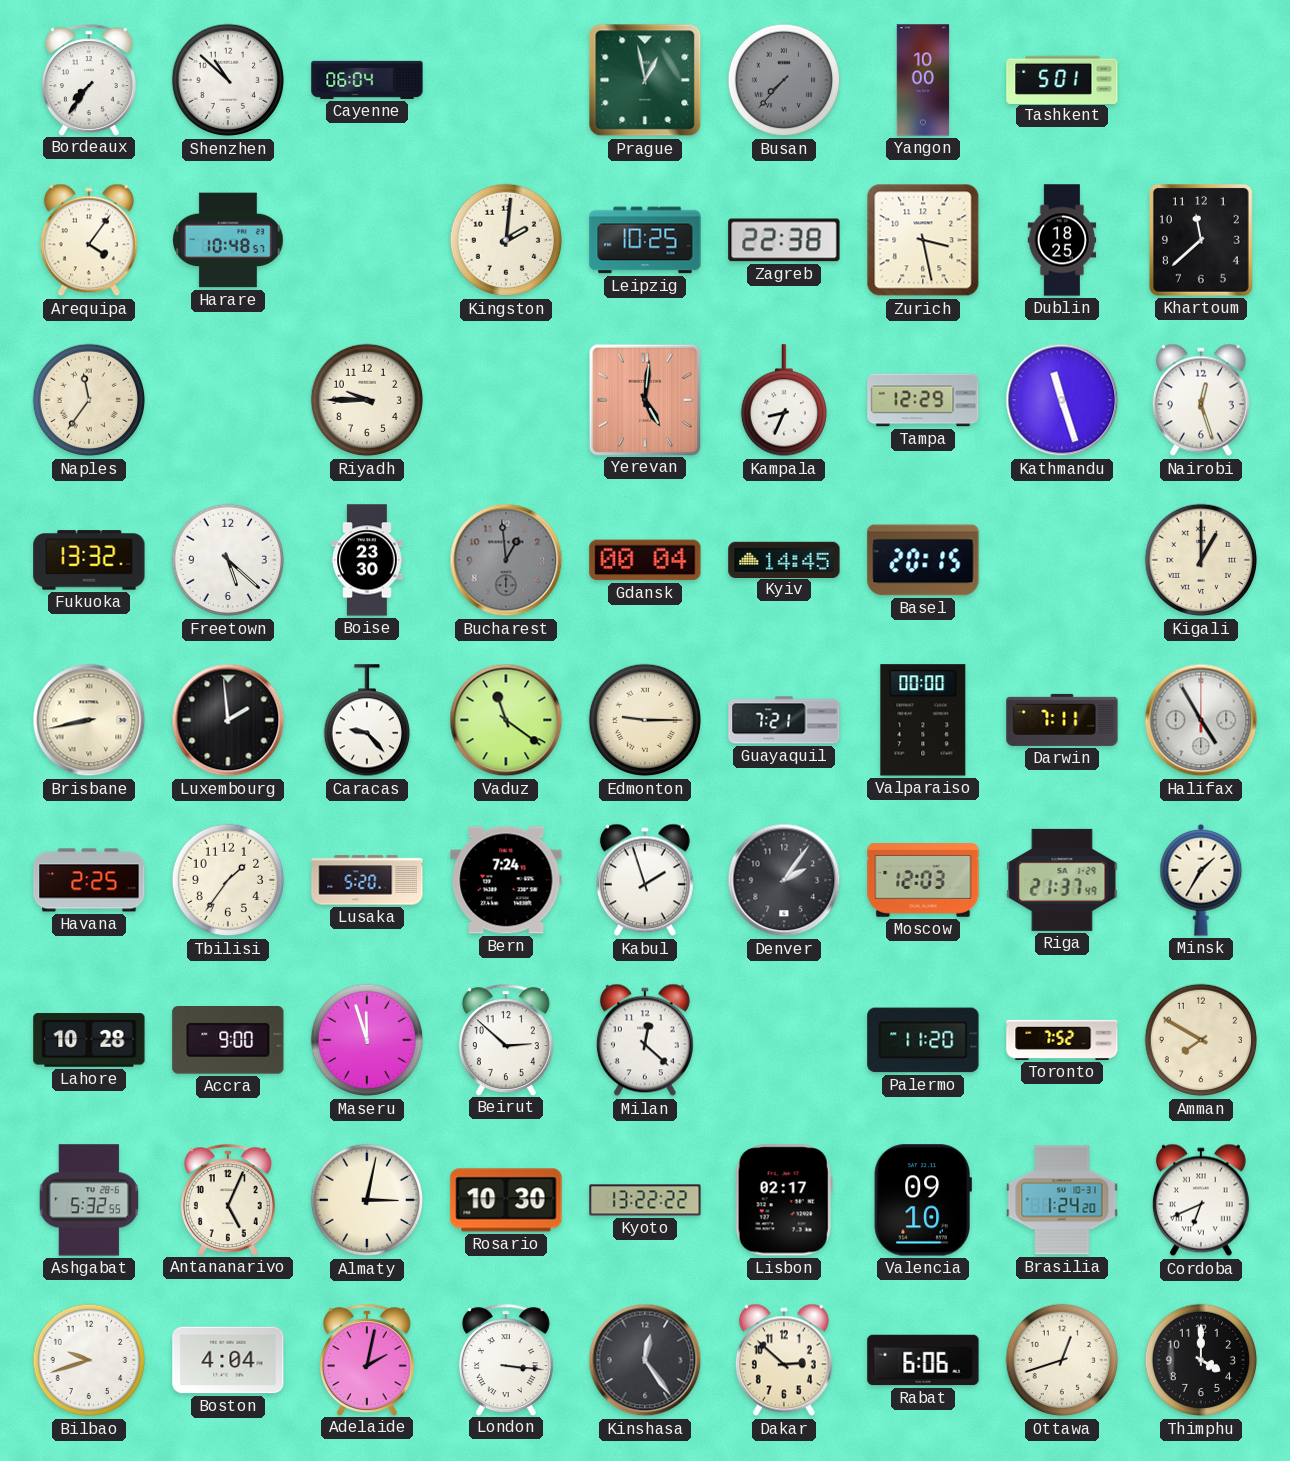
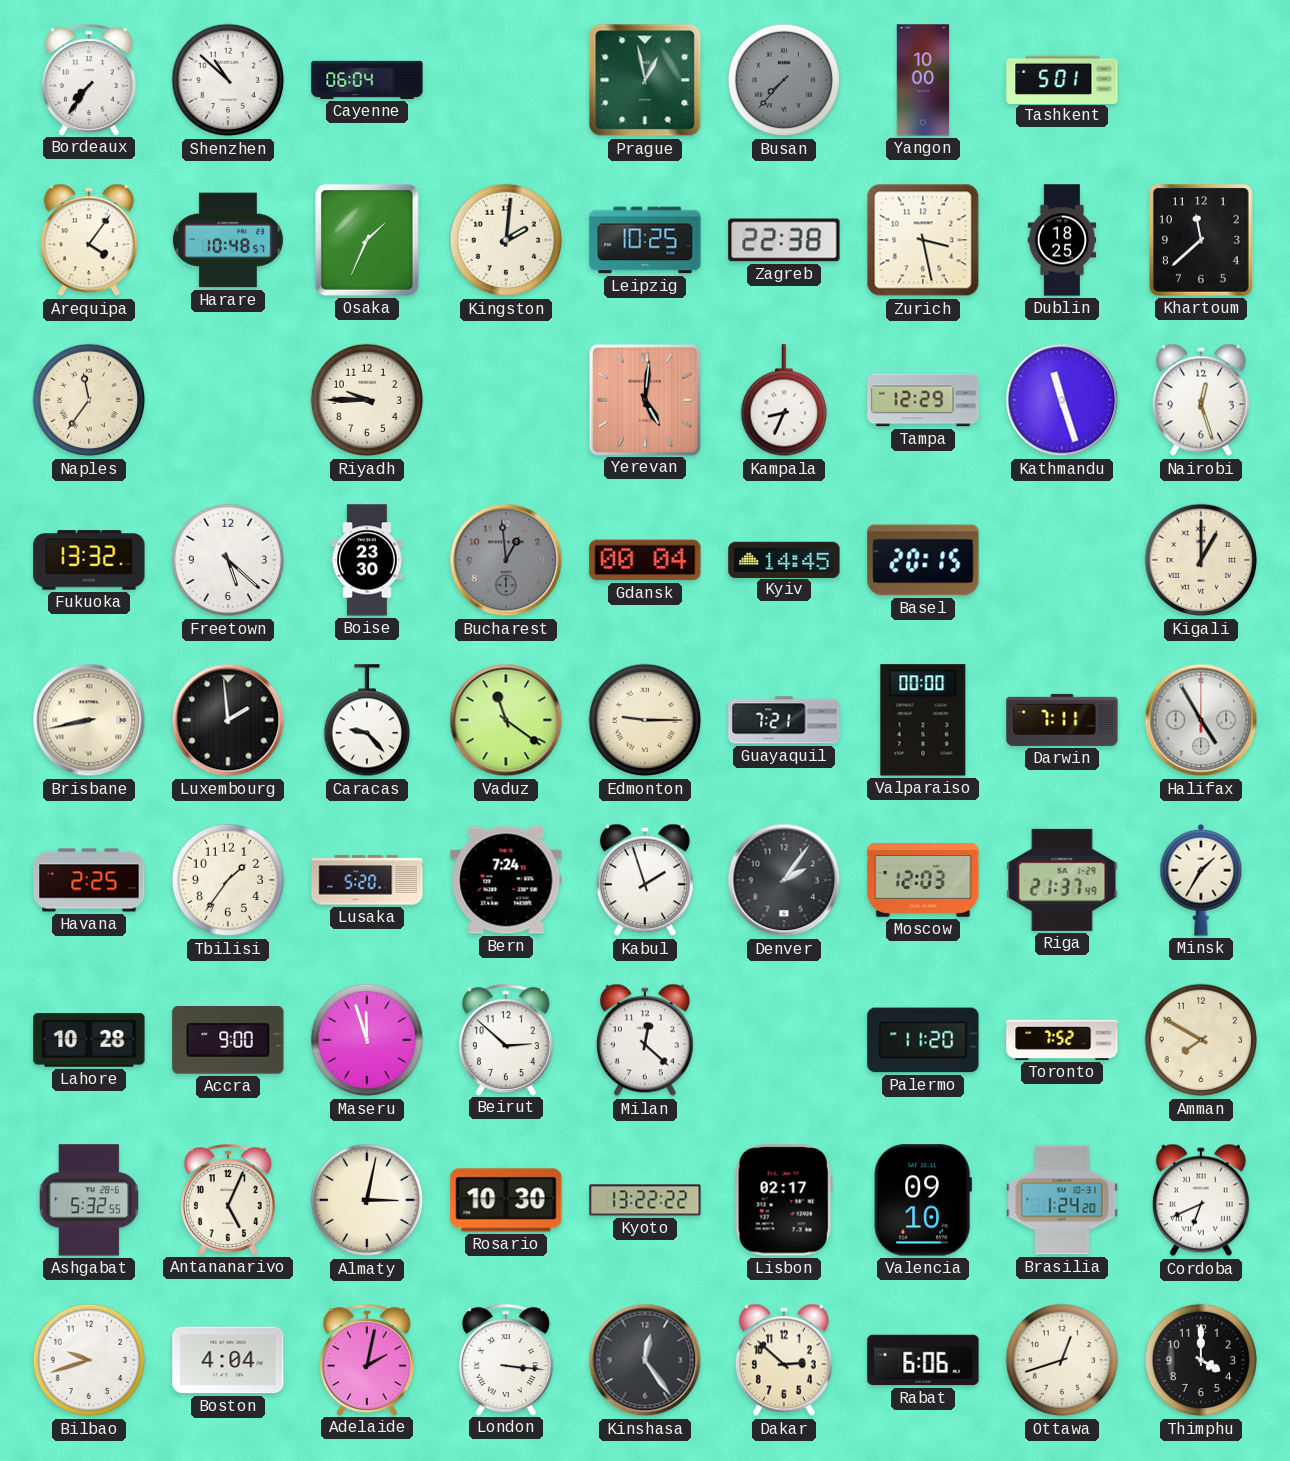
Osaka: none -> 1:34
